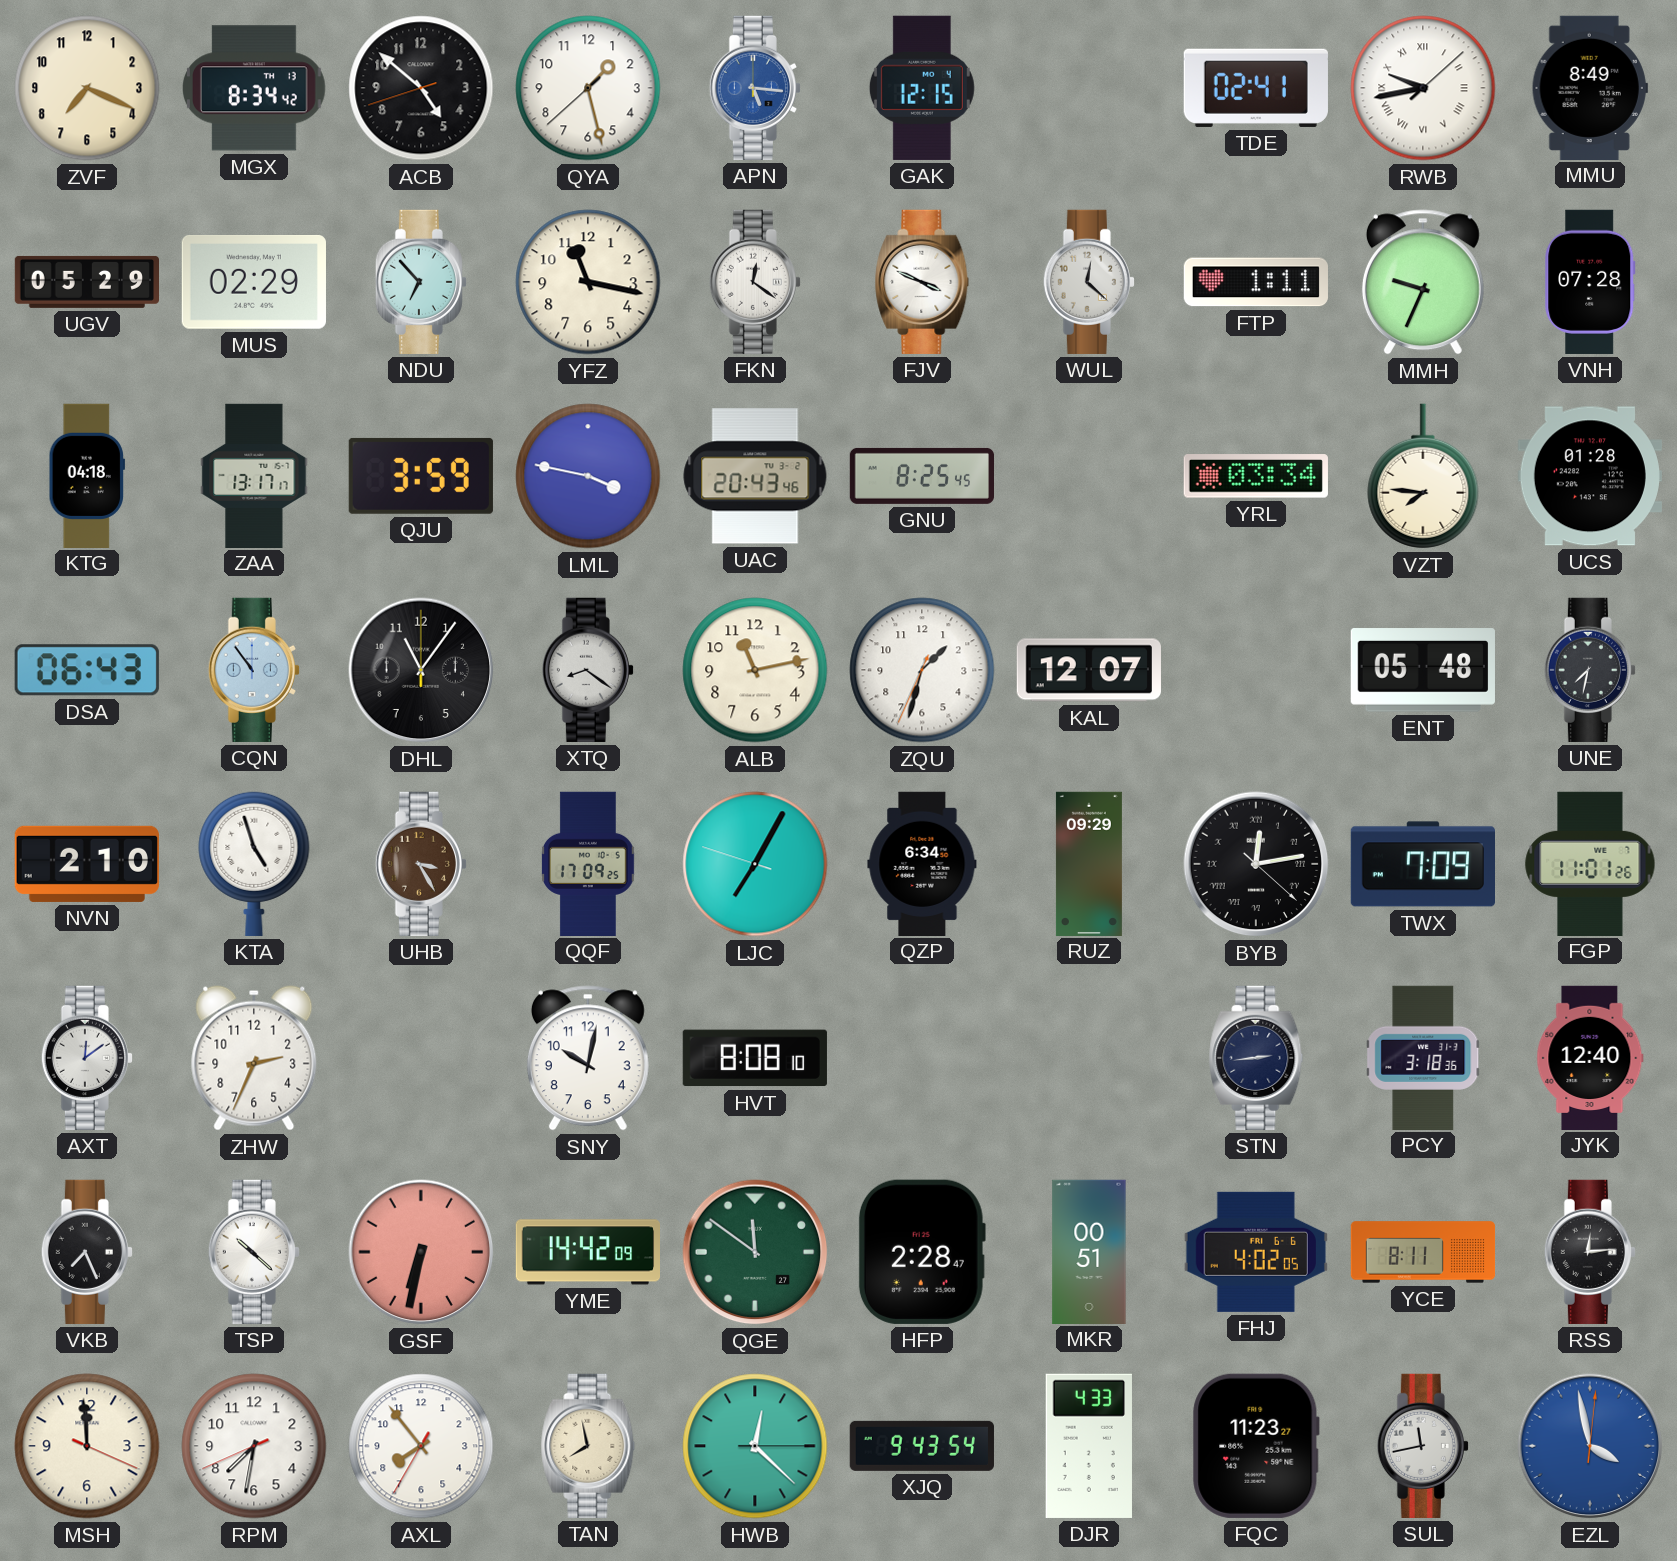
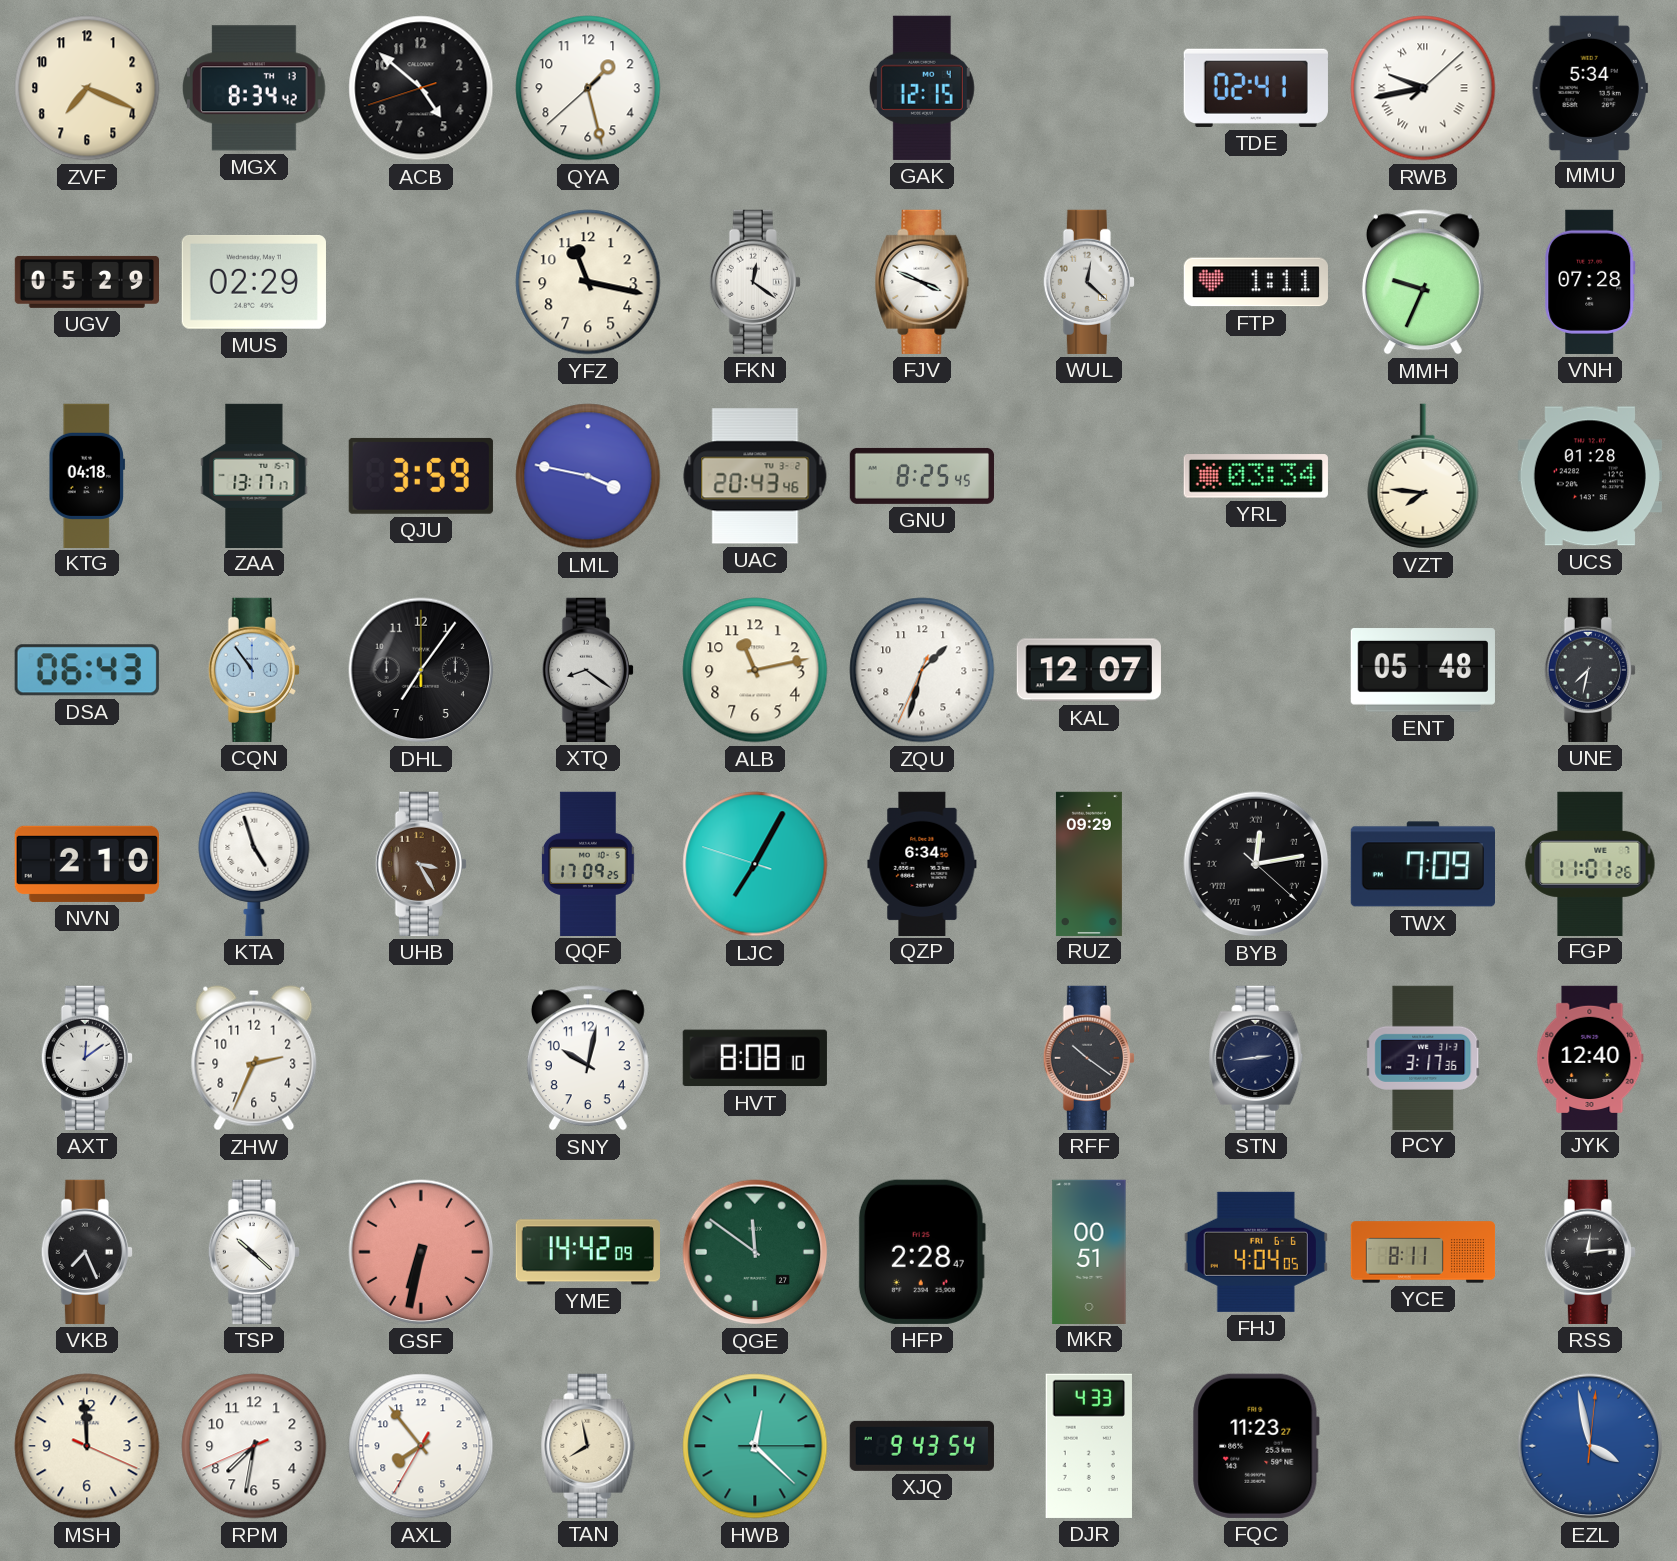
APN: 5:16 -> none
MMU: 8:49 -> 5:34
NDU: 6:53 -> none
DHL: 11:06 -> 7:06
RFF: none -> 10:21
PCY: 3:18 -> 3:17
FHJ: 4:02 -> 4:04
SUL: 11:43 -> none
